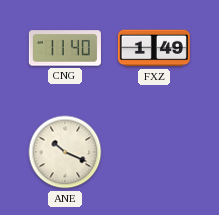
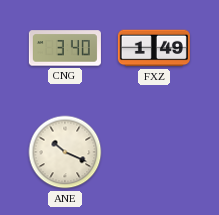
CNG: 11:40 -> 3:40
